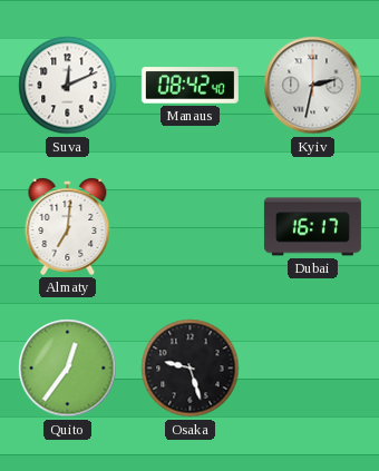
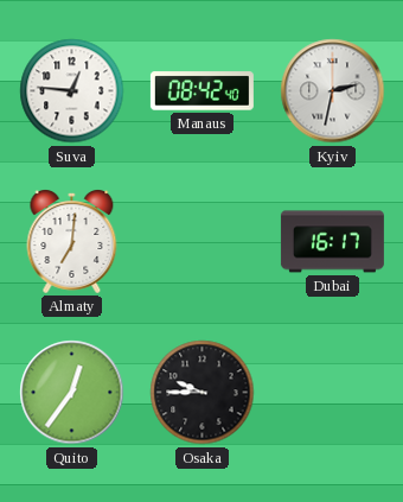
Suva: 12:11 -> 12:46
Osaka: 9:27 -> 9:45
